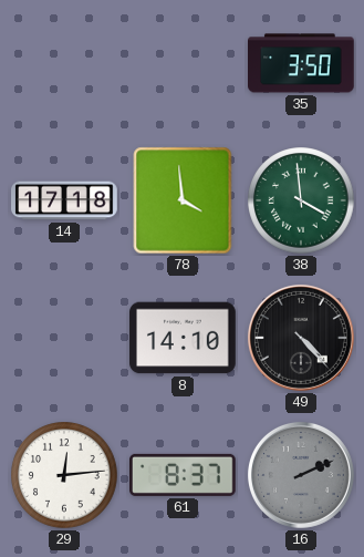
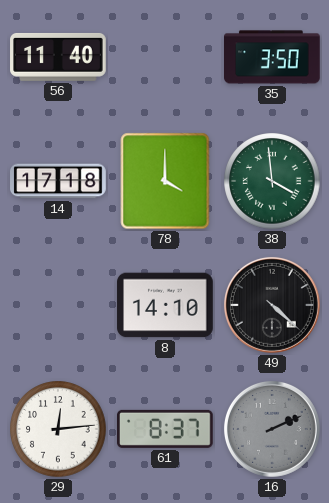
56: none -> 11:40
78: 3:59 -> 4:00
49: 4:23 -> 4:22
